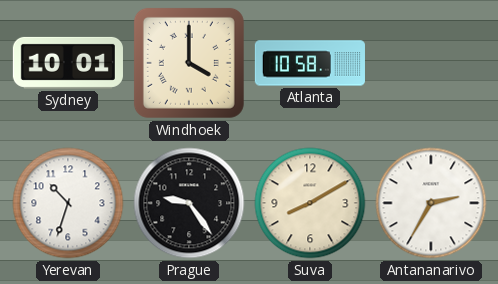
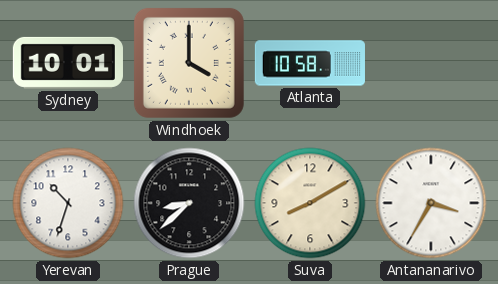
Prague: 9:24 -> 8:38
Antananarivo: 2:35 -> 3:35
